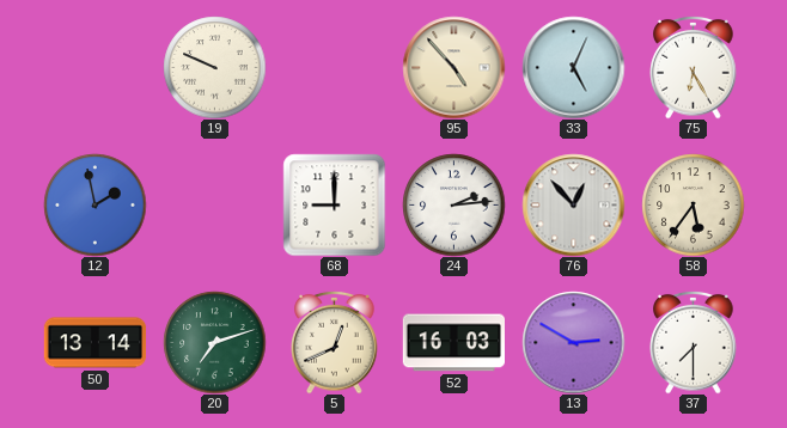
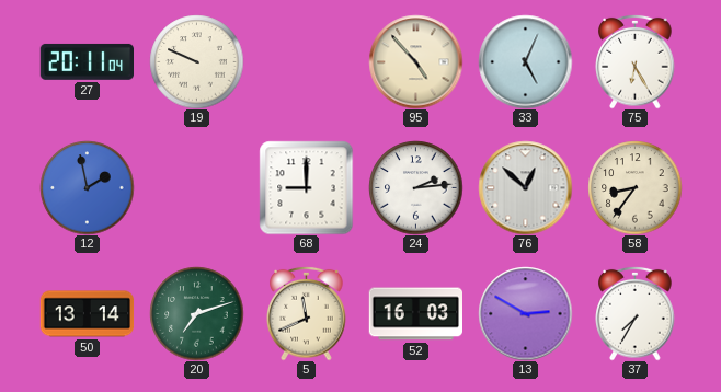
27: none -> 20:11
76: 12:53 -> 12:52
58: 5:36 -> 8:36
5: 12:41 -> 11:41
37: 7:30 -> 7:35
